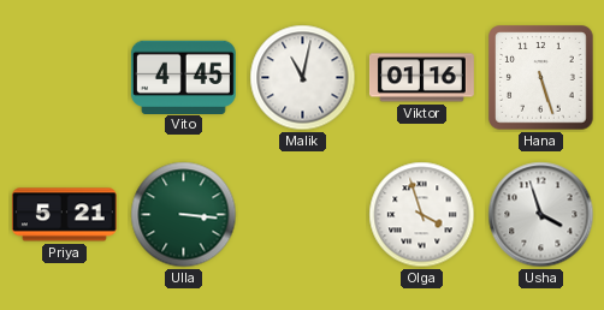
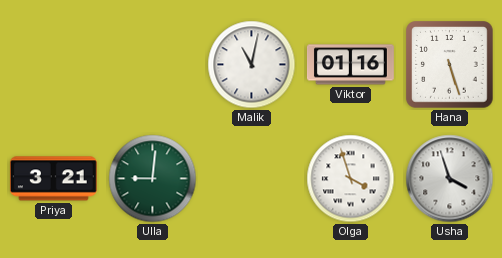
Vito: 4:45 -> none
Priya: 5:21 -> 3:21
Ulla: 3:16 -> 9:01
